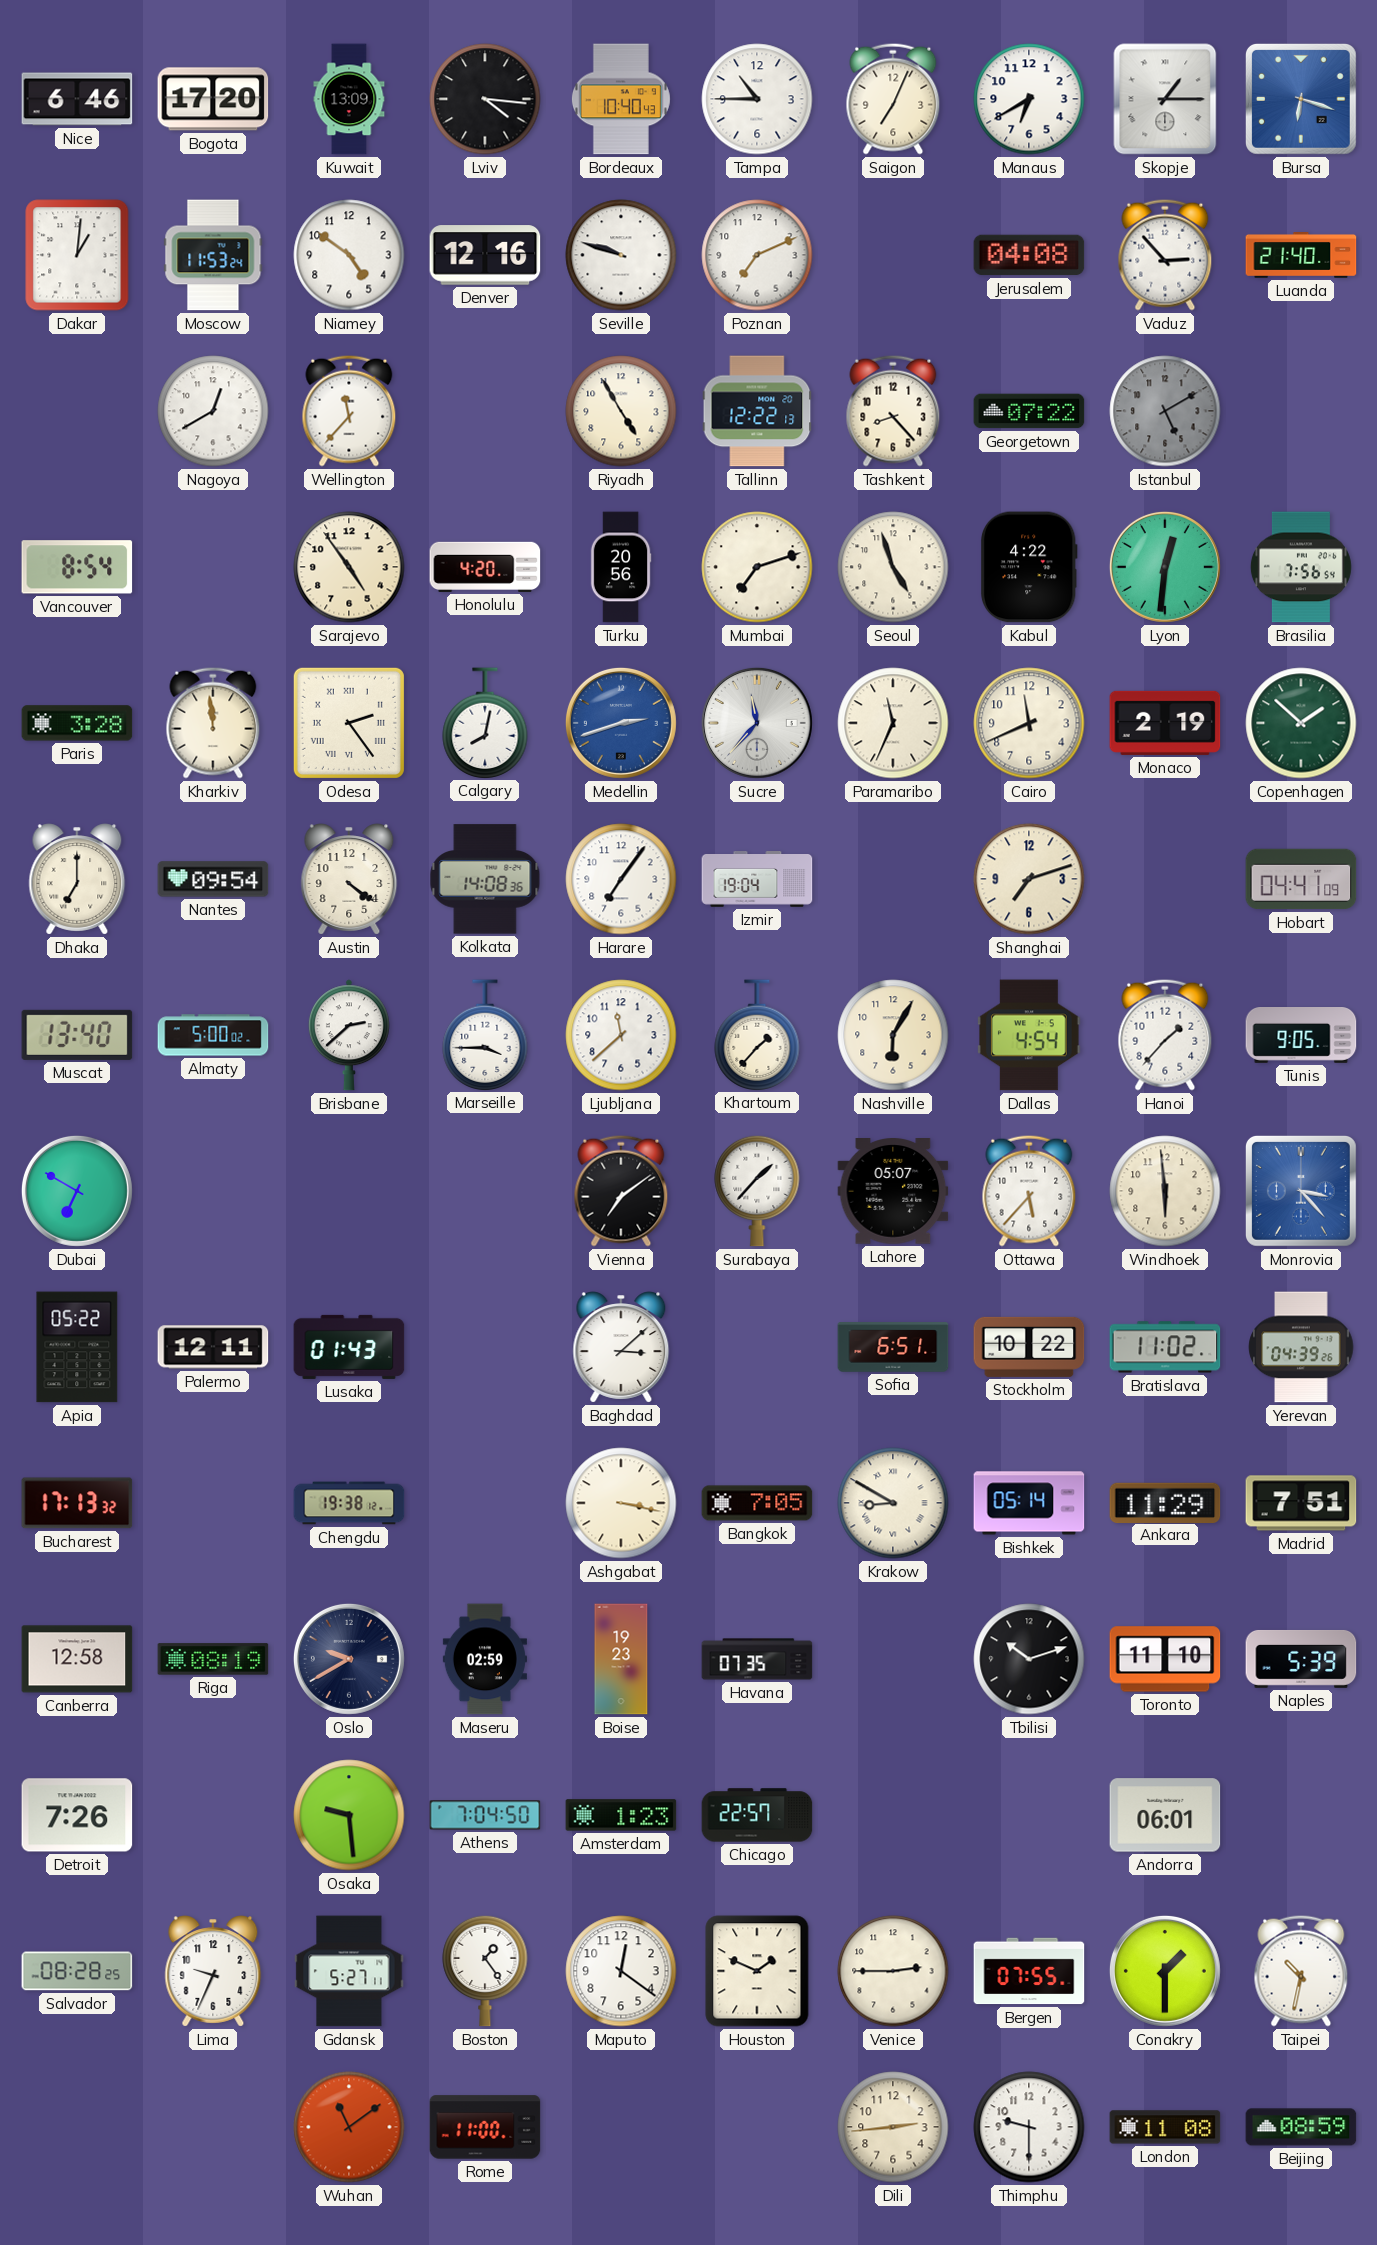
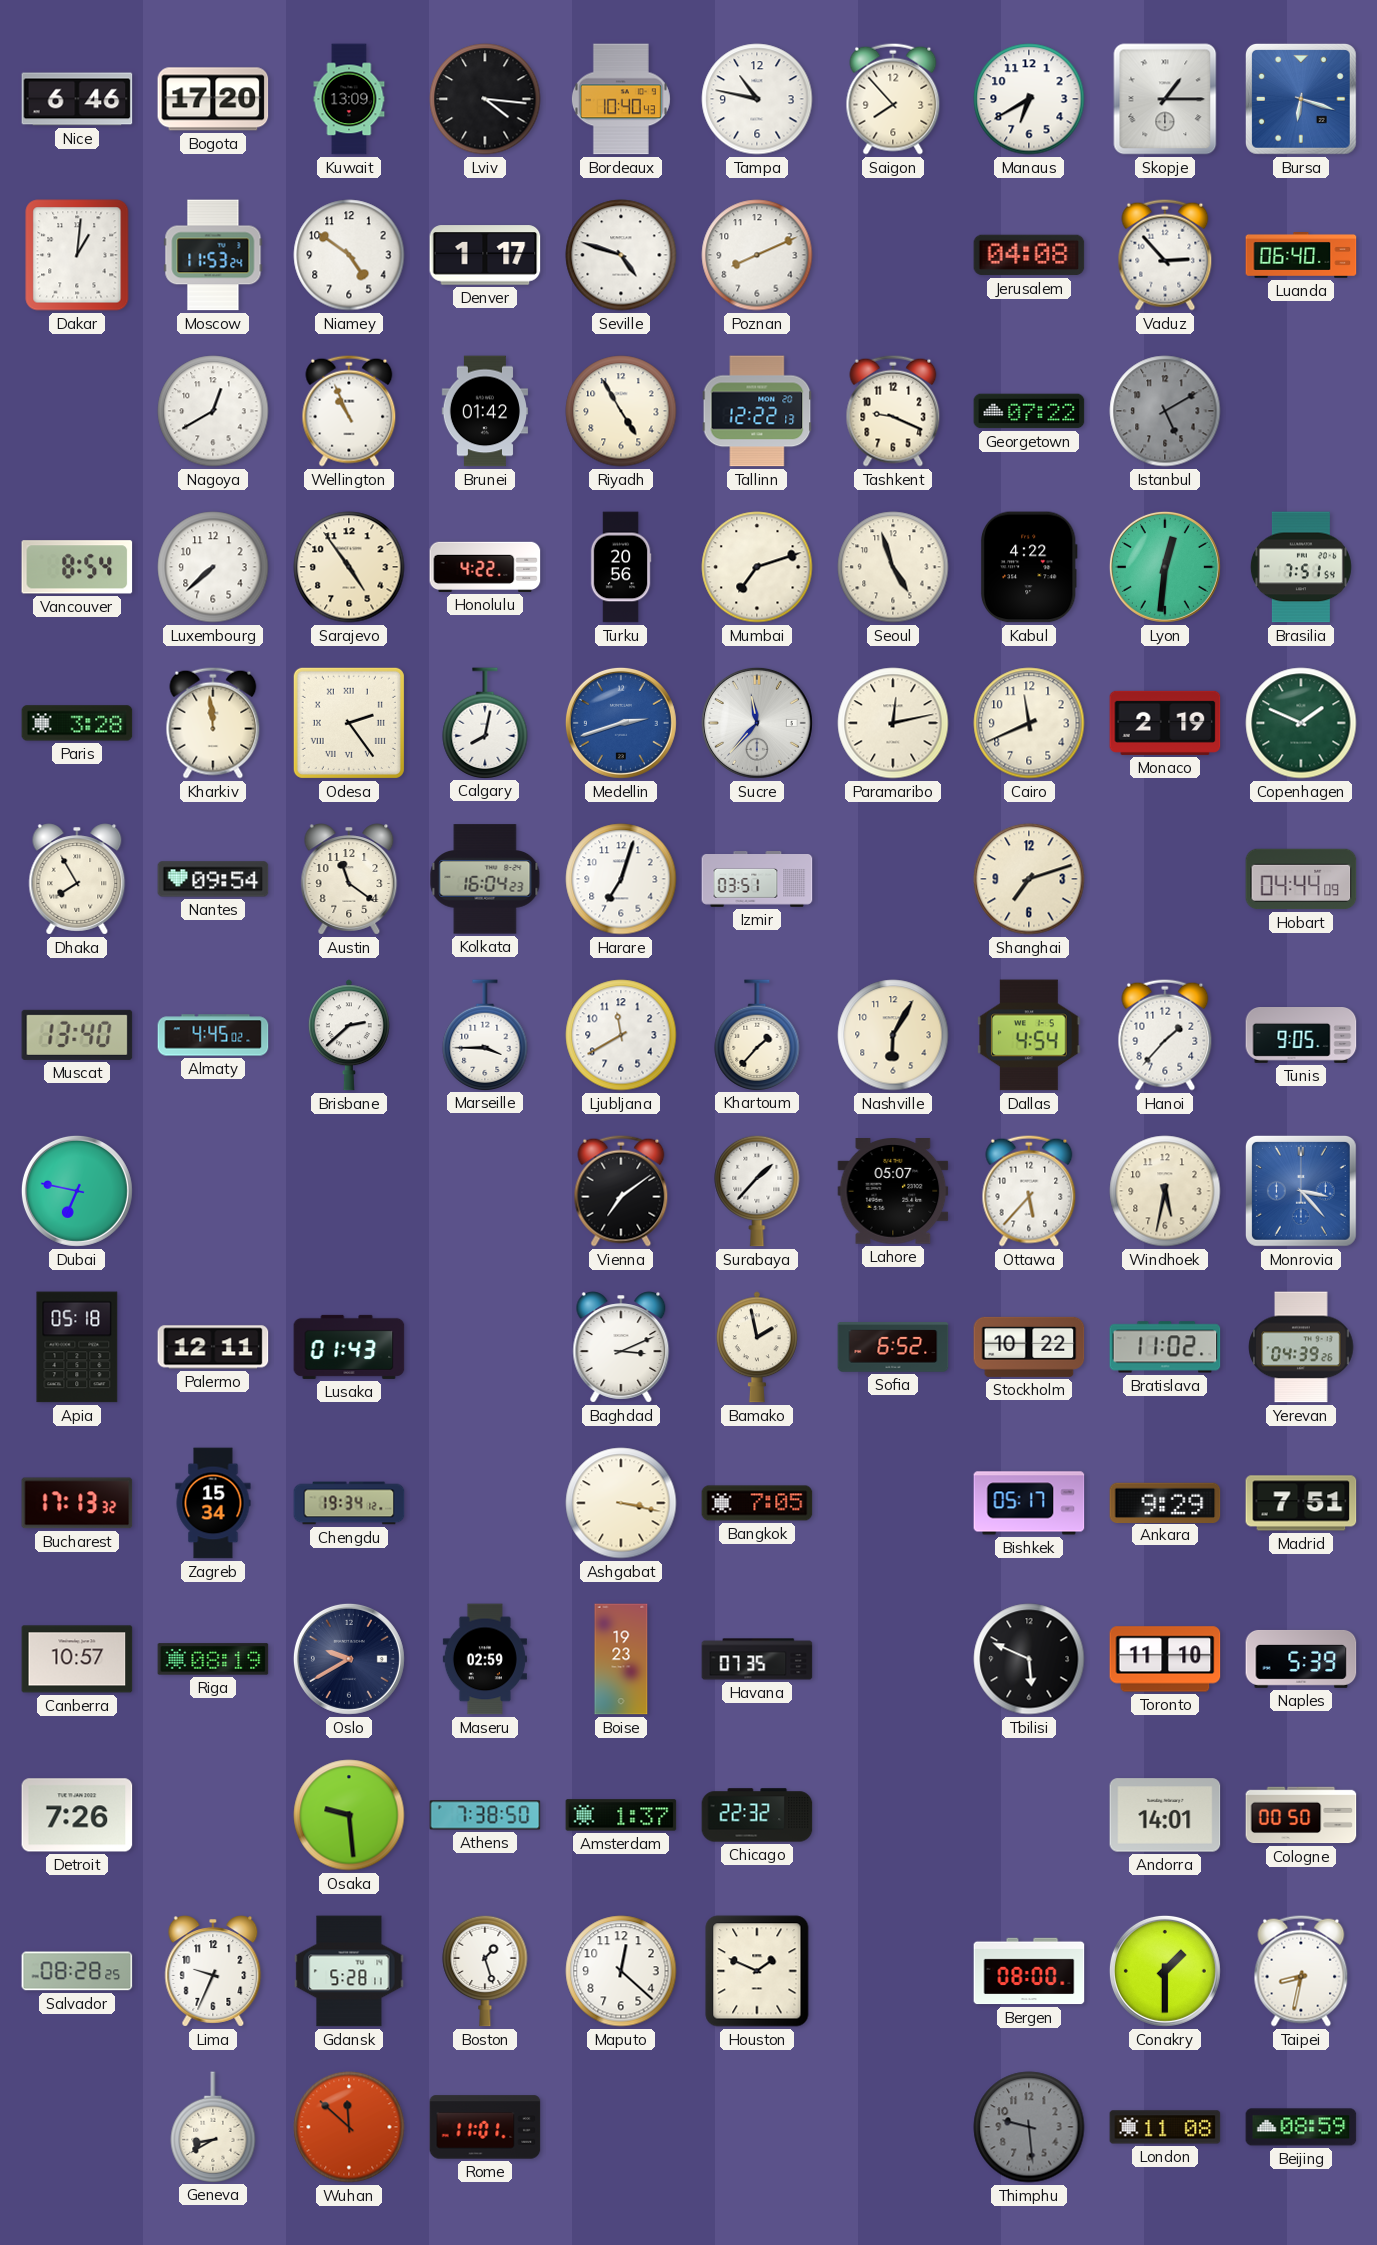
Tampa: 10:45 -> 10:47
Saigon: 7:04 -> 7:53
Denver: 12:16 -> 1:17
Seville: 9:48 -> 4:48
Poznan: 7:11 -> 8:11
Luanda: 21:40 -> 06:40
Wellington: 11:37 -> 10:56
Brunei: none -> 01:42
Tashkent: 8:23 -> 9:19
Luxembourg: none -> 7:38
Honolulu: 4:20 -> 4:22
Brasilia: 7:56 -> 7:51
Paramaribo: 11:34 -> 12:13
Copenhagen: 1:52 -> 1:49
Dhaka: 7:00 -> 7:55
Austin: 4:21 -> 11:21
Kolkata: 14:08 -> 16:04
Harare: 7:06 -> 7:03
Izmir: 19:04 -> 03:51
Hobart: 04:41 -> 04:44
Almaty: 5:00 -> 4:45
Ljubljana: 11:38 -> 11:40
Dubai: 6:50 -> 6:47
Windhoek: 5:59 -> 5:32
Apia: 05:22 -> 05:18
Baghdad: 3:08 -> 3:11
Bamako: none -> 1:58
Sofia: 6:51 -> 6:52
Zagreb: none -> 15:34
Chengdu: 19:38 -> 19:34
Krakow: 8:50 -> none
Bishkek: 05:14 -> 05:17
Ankara: 11:29 -> 9:29
Canberra: 12:58 -> 10:57
Tbilisi: 10:12 -> 5:49
Athens: 7:04 -> 7:38
Amsterdam: 1:23 -> 1:37
Chicago: 22:57 -> 22:32
Andorra: 06:01 -> 14:01
Cologne: none -> 00:50
Gdansk: 5:27 -> 5:28
Boston: 1:24 -> 1:27
Maputo: 12:21 -> 12:22
Venice: 2:45 -> none
Bergen: 07:55 -> 08:00
Taipei: 10:32 -> 8:32
Geneva: none -> 8:40
Wuhan: 11:09 -> 11:52
Rome: 11:00 -> 11:01
Dili: 2:44 -> none
Thimphu: 9:30 -> 9:29
Thimphu dial: white -> grey
